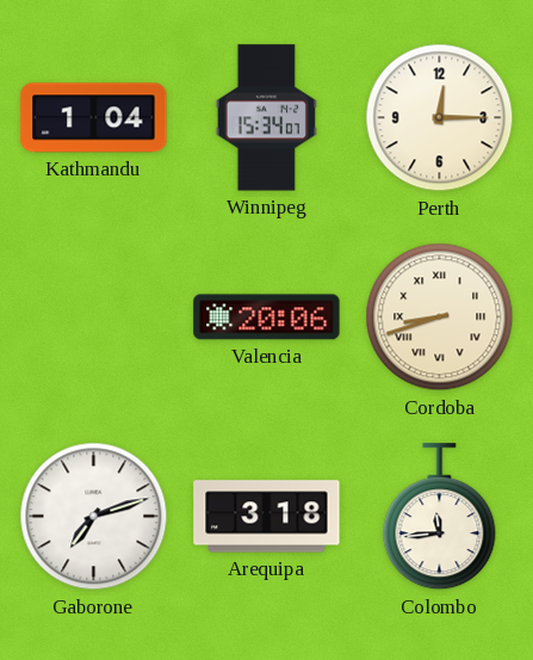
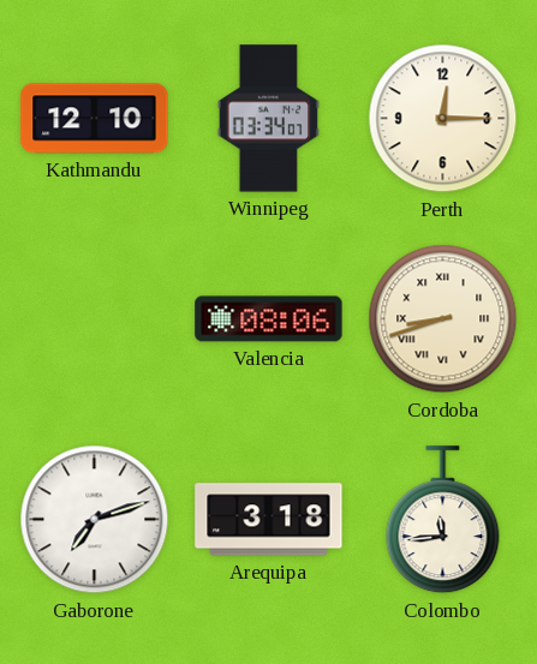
Kathmandu: 1:04 -> 12:10
Winnipeg: 15:34 -> 03:34
Valencia: 20:06 -> 08:06
